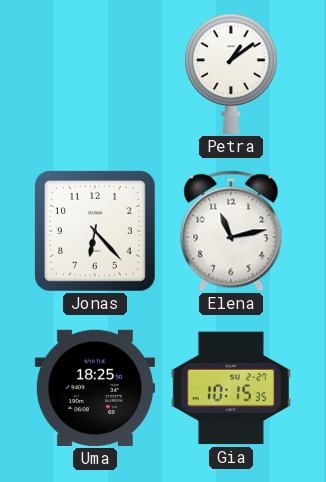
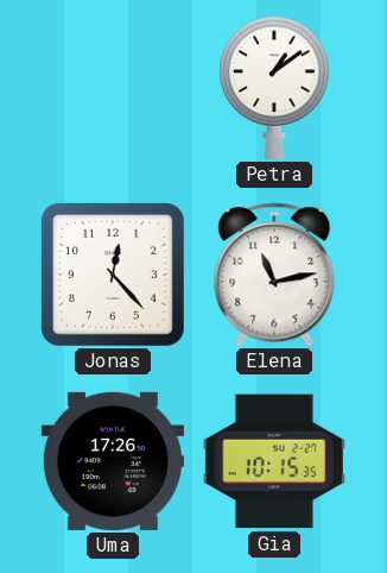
Jonas: 6:23 -> 12:23
Uma: 18:25 -> 17:26
